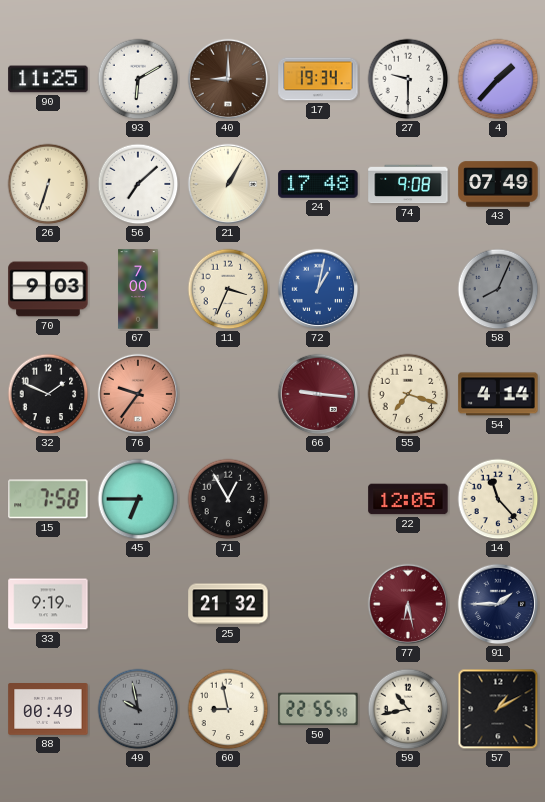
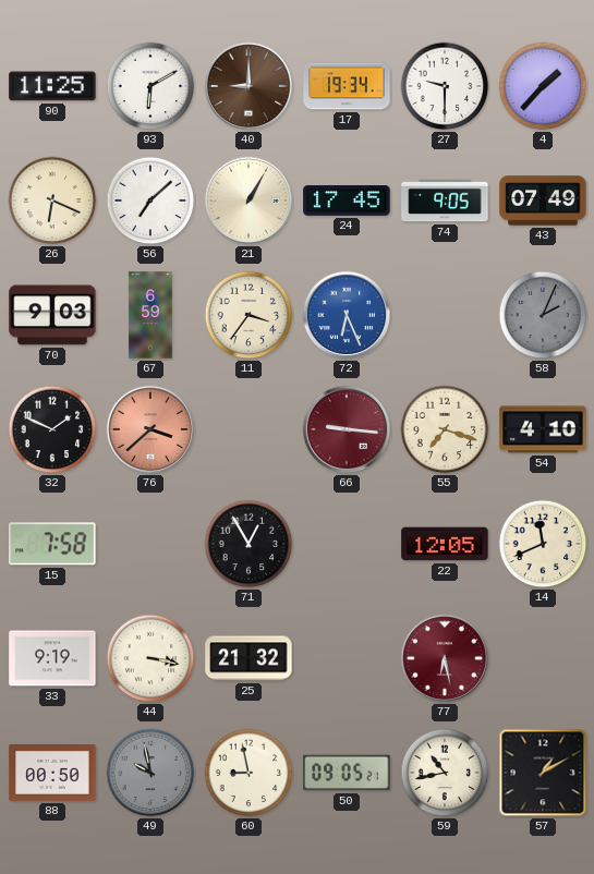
26: 6:33 -> 6:19
24: 17:48 -> 17:45
74: 9:08 -> 9:05
67: 7:00 -> 6:59
11: 3:34 -> 3:36
72: 1:02 -> 6:26
58: 8:04 -> 2:04
76: 9:36 -> 3:38
54: 4:14 -> 4:10
45: 6:45 -> none
14: 11:23 -> 11:41
44: none -> 3:17
91: 1:45 -> none
88: 00:49 -> 00:50
50: 22:55 -> 09:05
